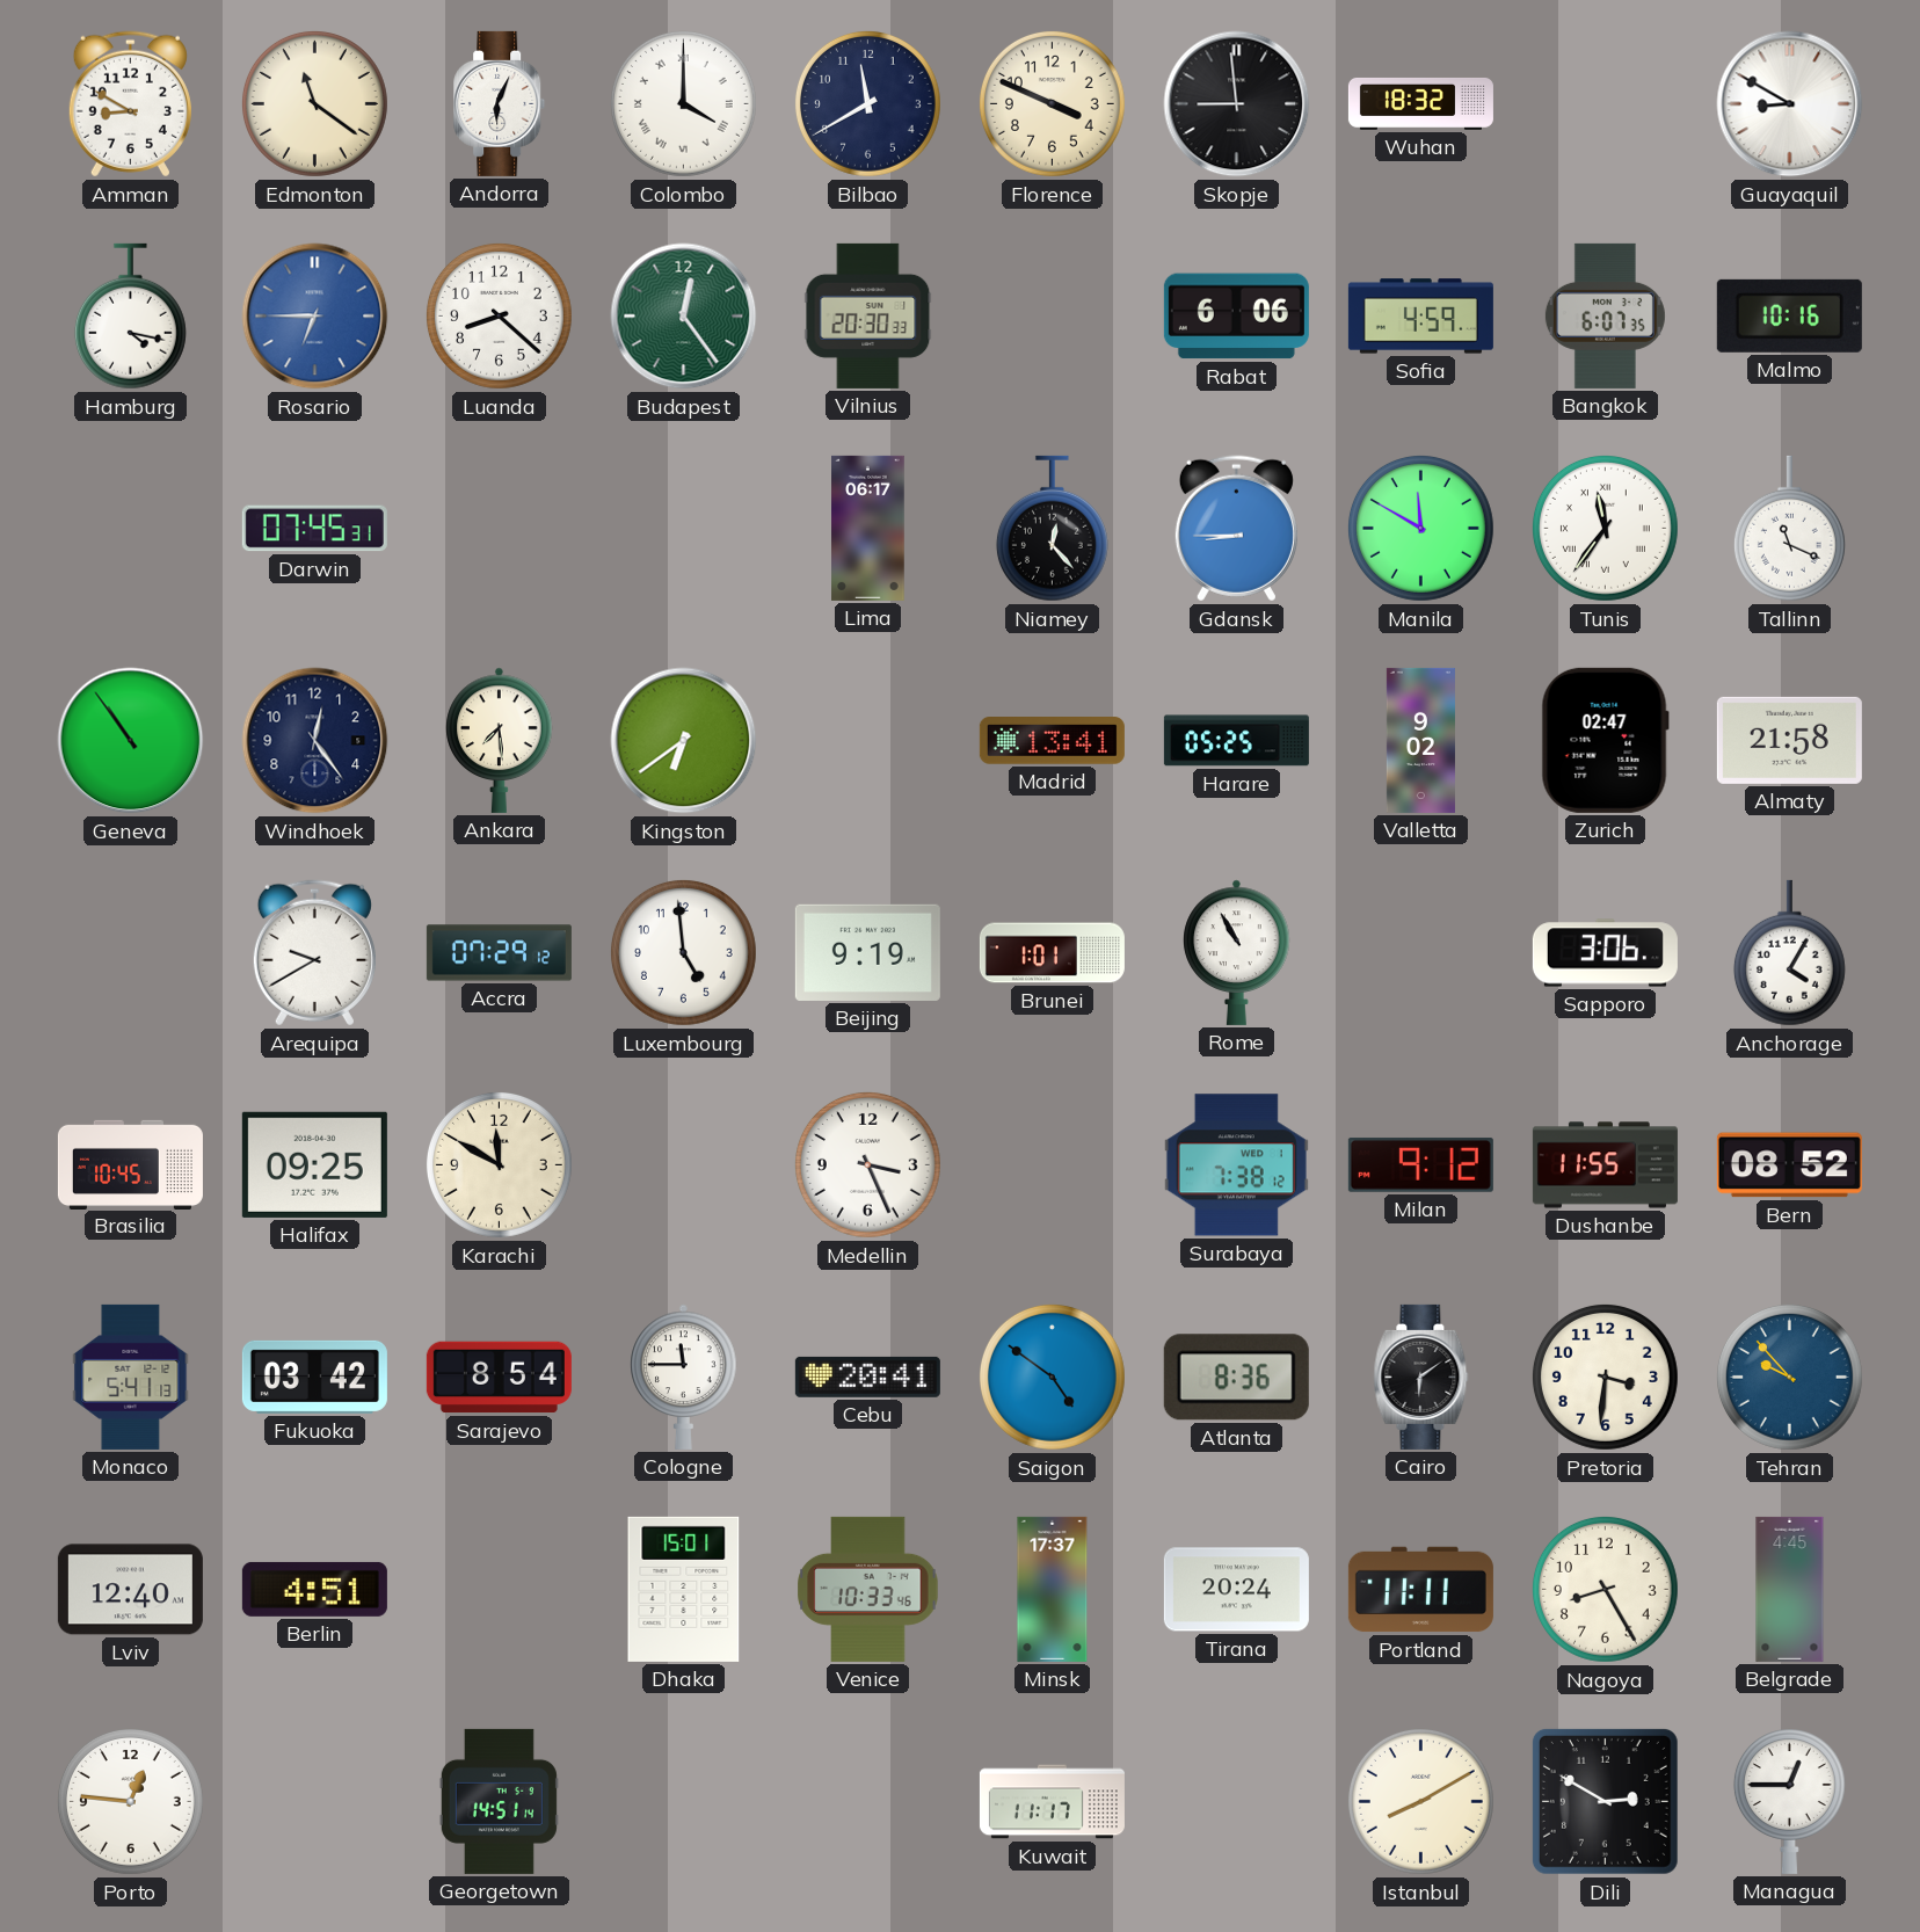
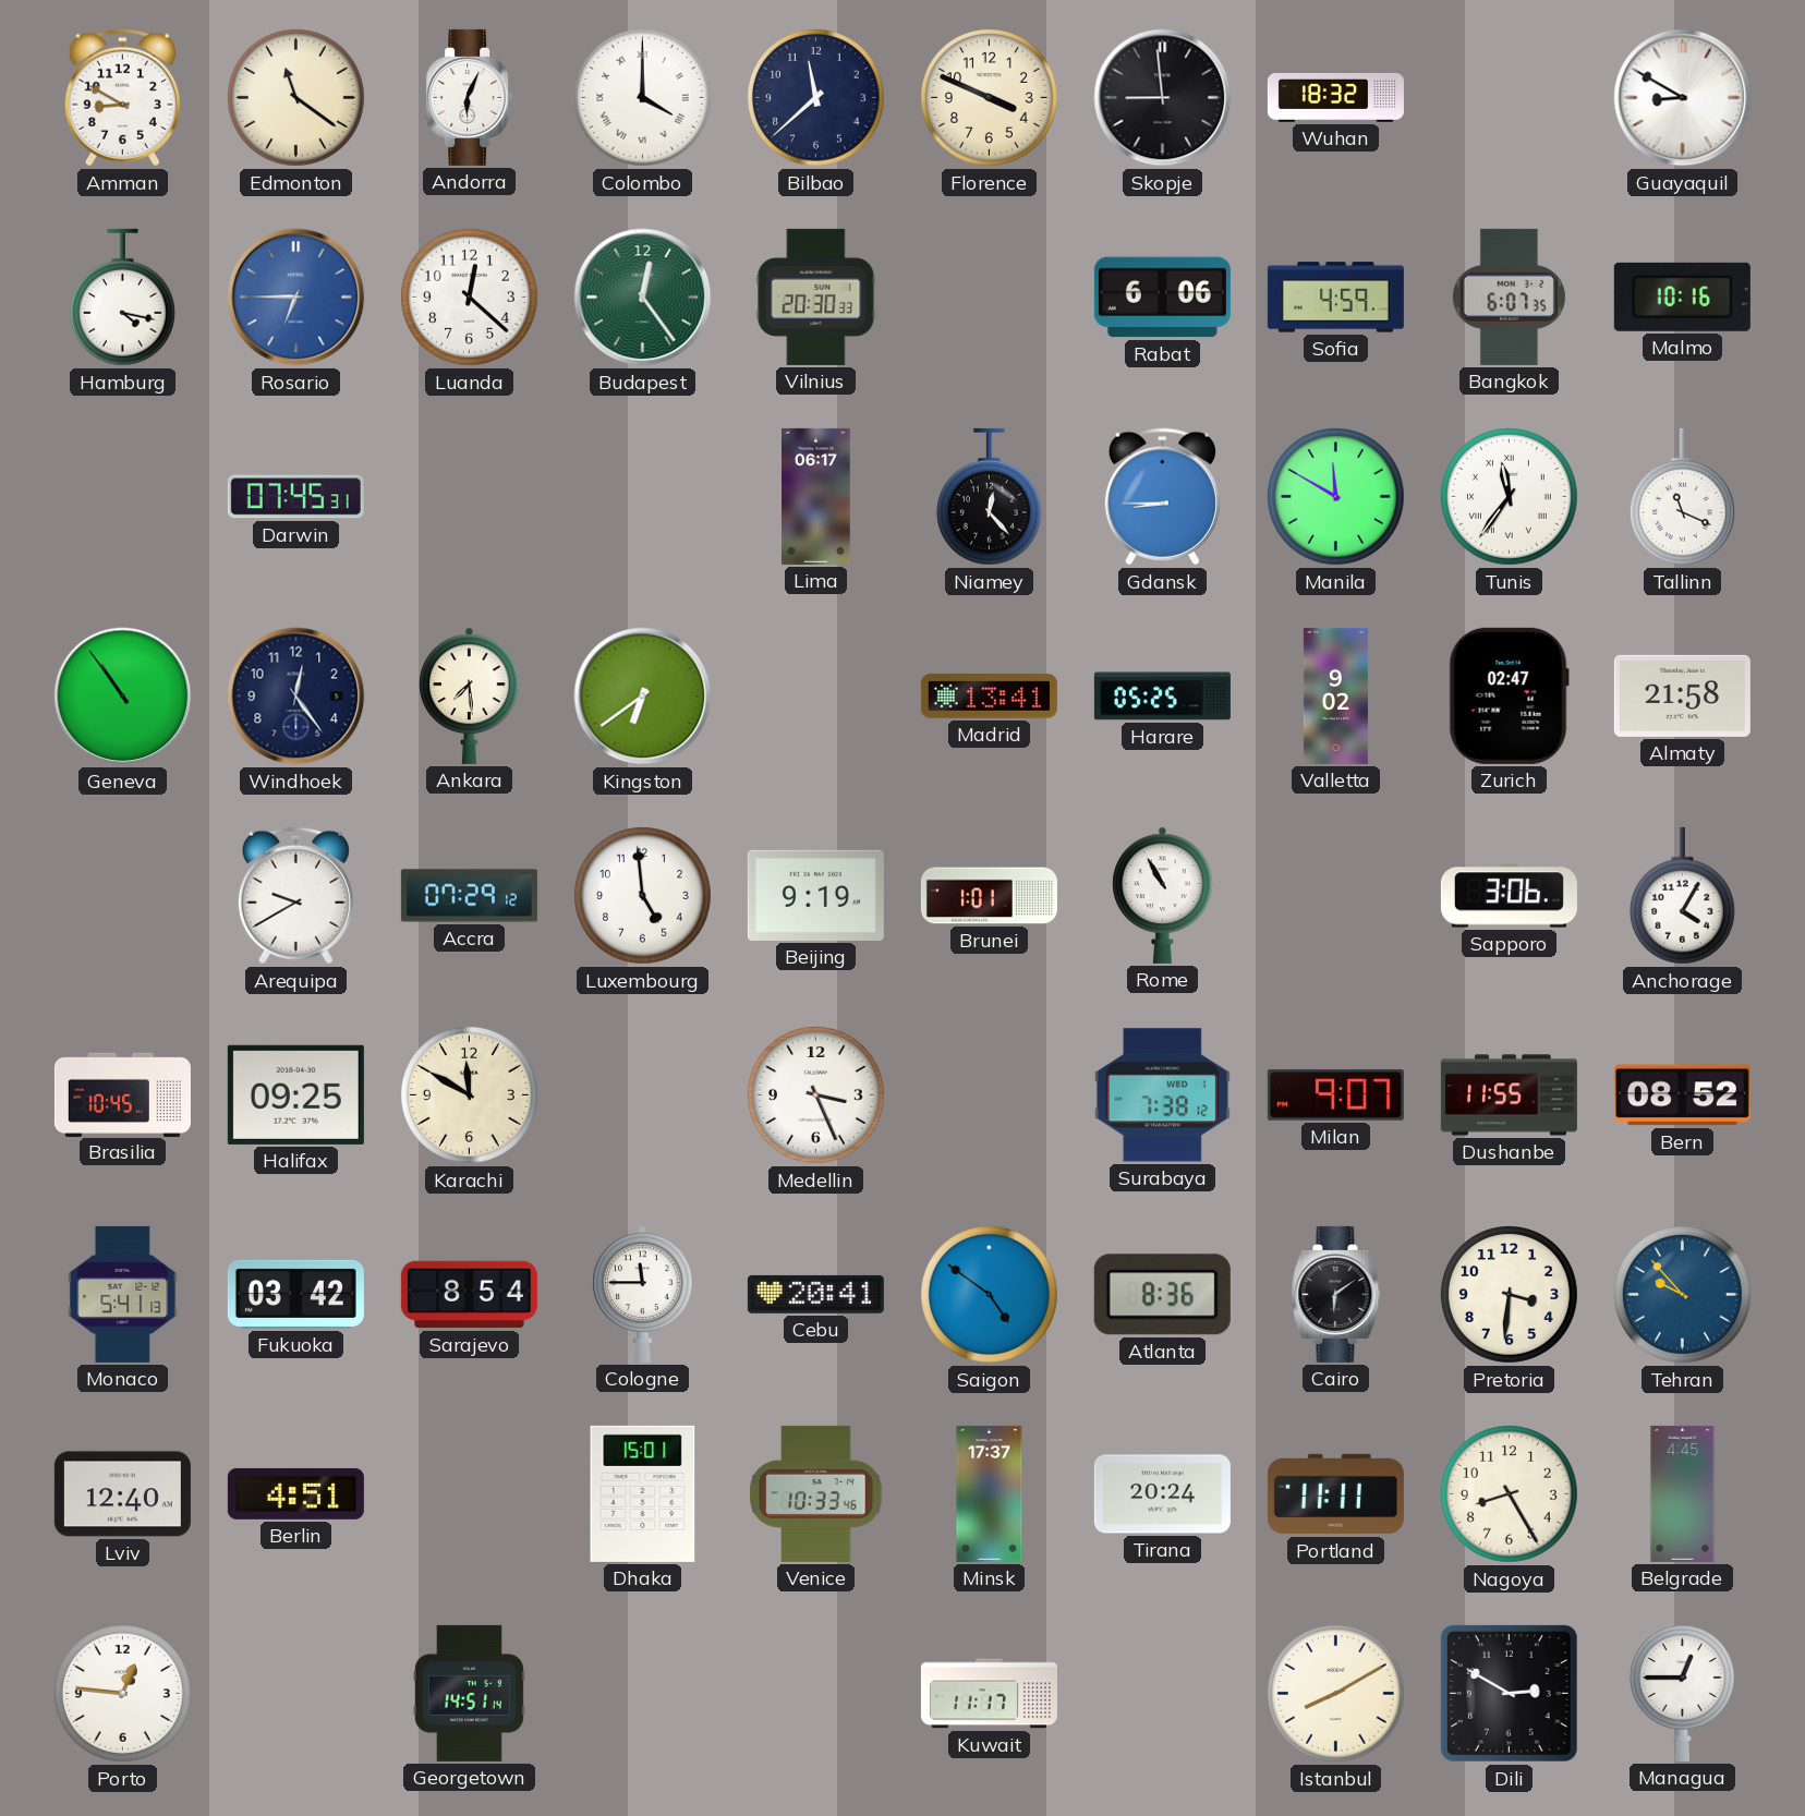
Bilbao: 11:40 -> 11:38
Luanda: 8:22 -> 12:22
Milan: 9:12 -> 9:07
